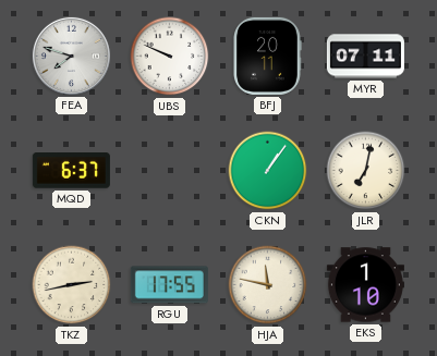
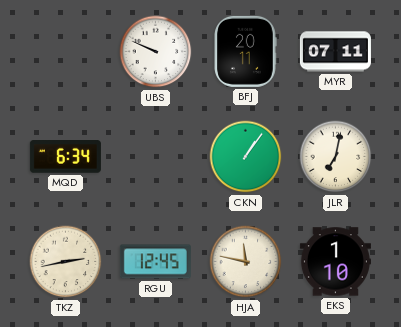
FEA: 7:48 -> none
MQD: 6:37 -> 6:34
RGU: 17:55 -> 12:45
